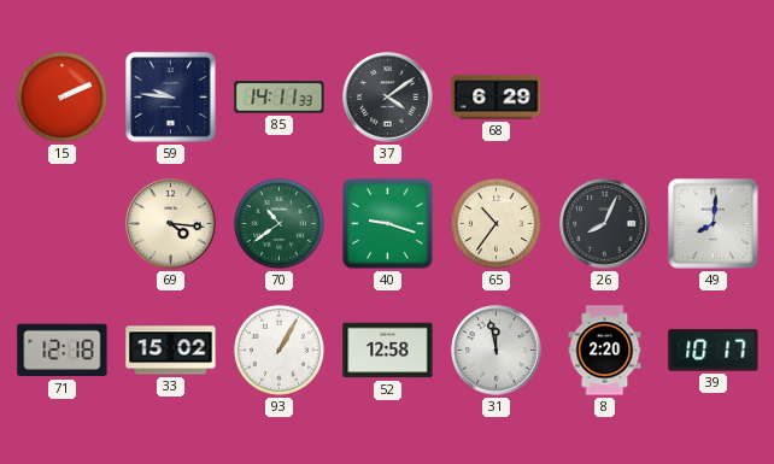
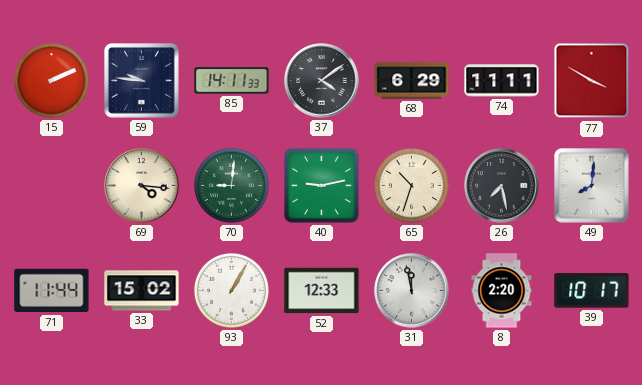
74: none -> 11:11
77: none -> 3:50
70: 10:39 -> 9:01
40: 9:18 -> 9:13
65: 10:36 -> 10:33
26: 8:04 -> 7:28
71: 12:18 -> 11:44
52: 12:58 -> 12:33
